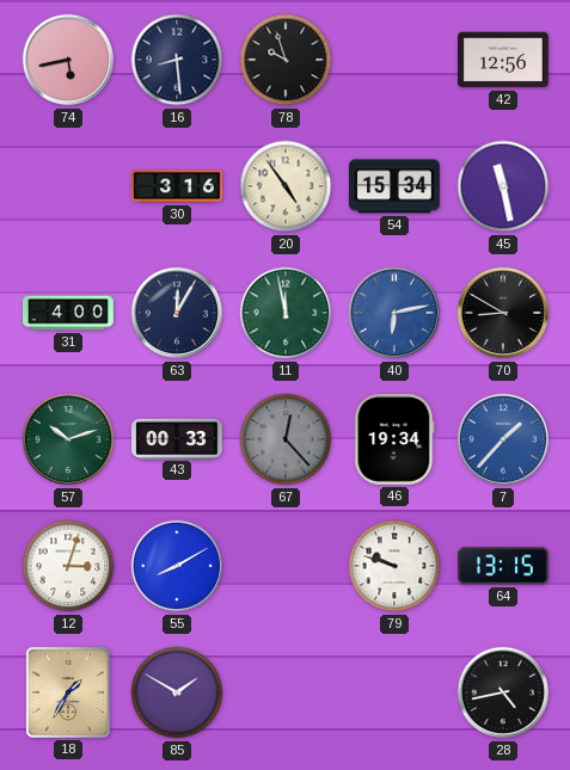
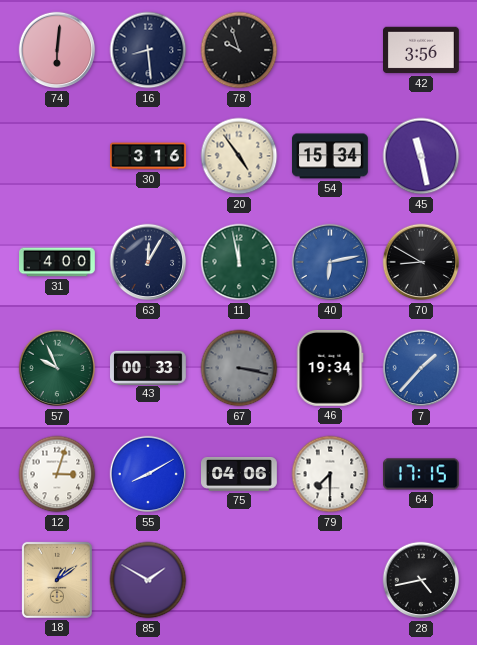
74: 5:43 -> 6:01
42: 12:56 -> 3:56
57: 10:12 -> 9:56
67: 12:23 -> 3:17
75: none -> 04:06
79: 9:48 -> 7:30
64: 13:15 -> 17:15
18: 1:35 -> 1:09
